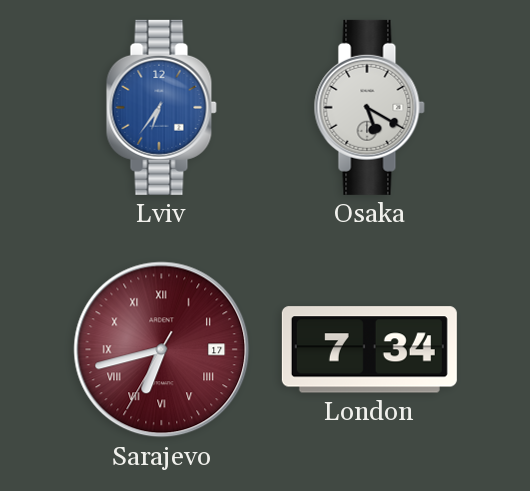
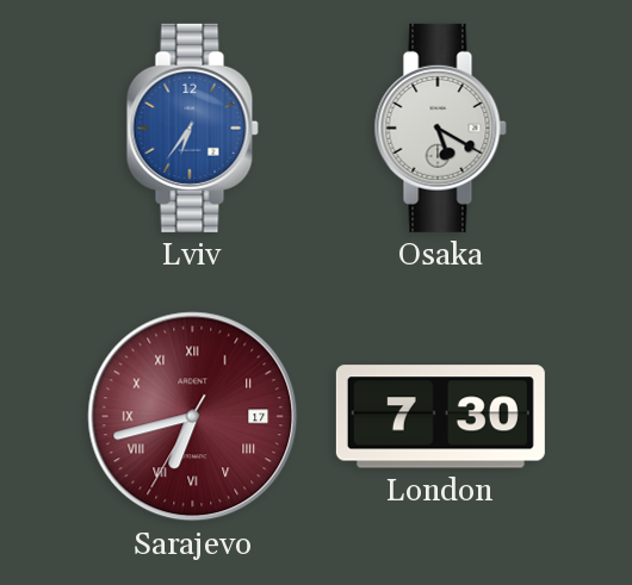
London: 7:34 -> 7:30
